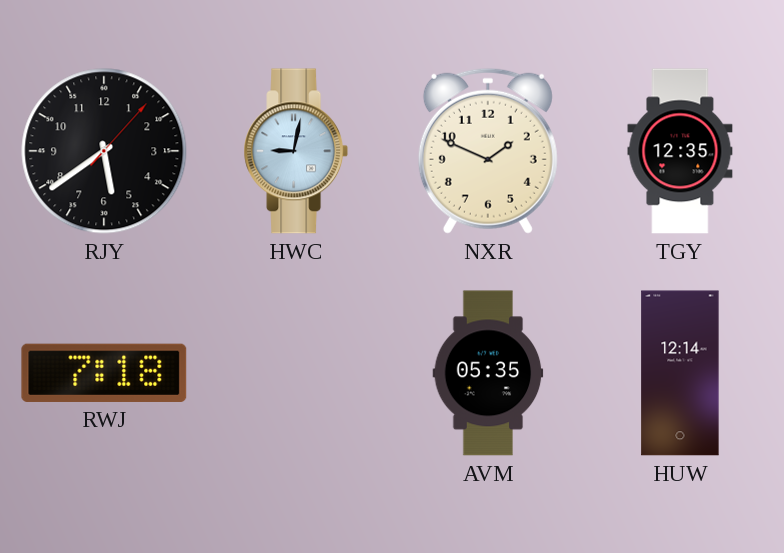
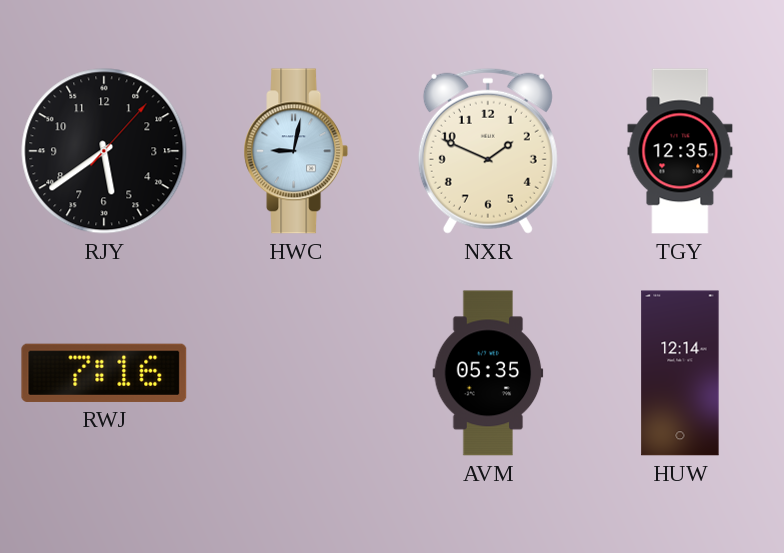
RWJ: 7:18 -> 7:16
